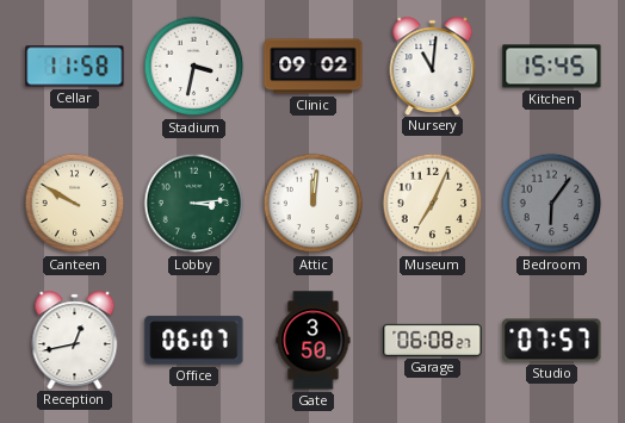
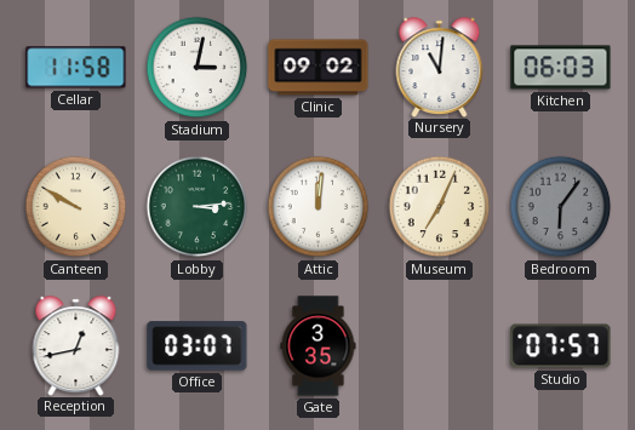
Stadium: 3:32 -> 3:02
Kitchen: 15:45 -> 06:03
Office: 06:07 -> 03:07
Gate: 3:50 -> 3:35
Garage: 06:08 -> none
